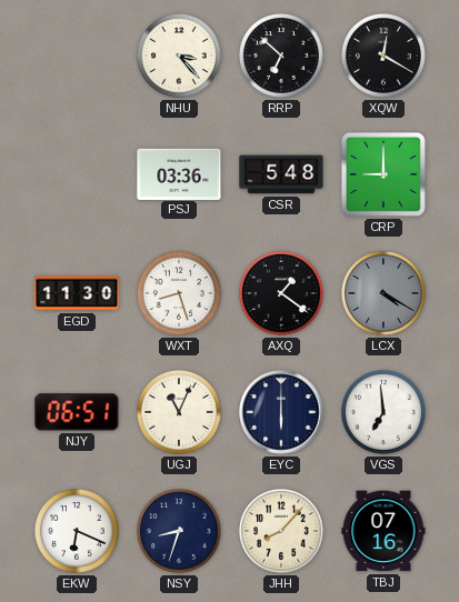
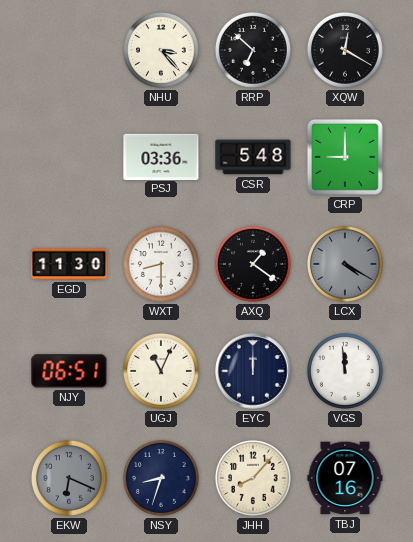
WXT: 8:27 -> 8:30
EYC: 6:00 -> 12:00
VGS: 6:59 -> 11:59
EKW dial: white -> grey
